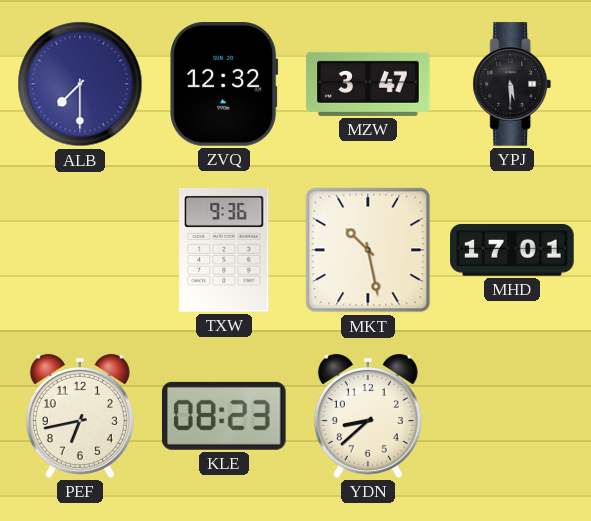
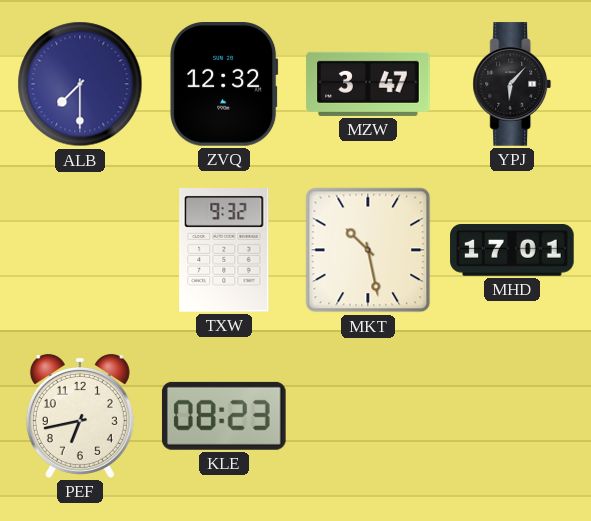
YPJ: 5:30 -> 6:07
TXW: 9:36 -> 9:32
YDN: 8:38 -> none
